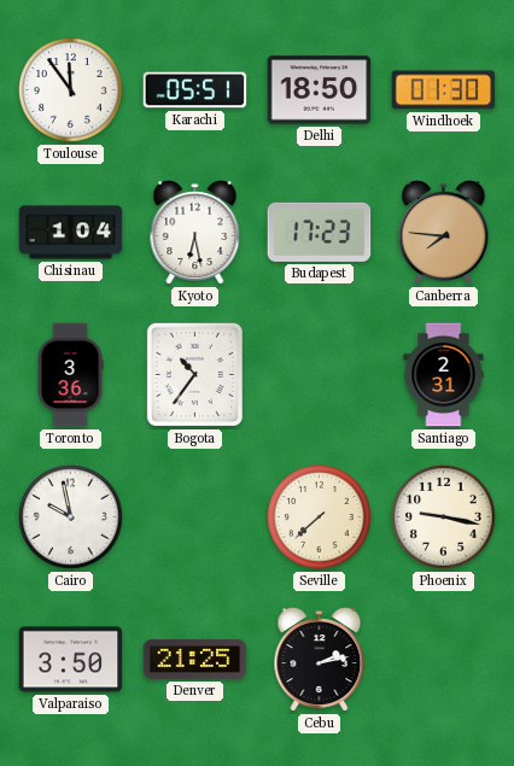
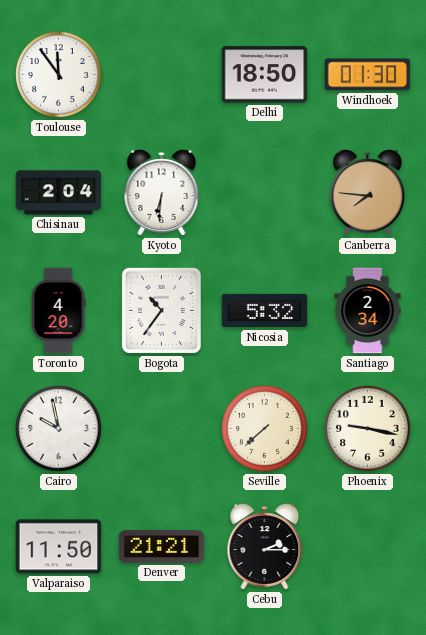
Karachi: 05:51 -> none
Chisinau: 1:04 -> 2:04
Kyoto: 6:28 -> 6:31
Budapest: 17:23 -> none
Toronto: 3:36 -> 4:20
Nicosia: none -> 5:32
Santiago: 2:31 -> 2:34
Valparaiso: 3:50 -> 11:50
Denver: 21:25 -> 21:21
Cebu: 2:13 -> 2:15
